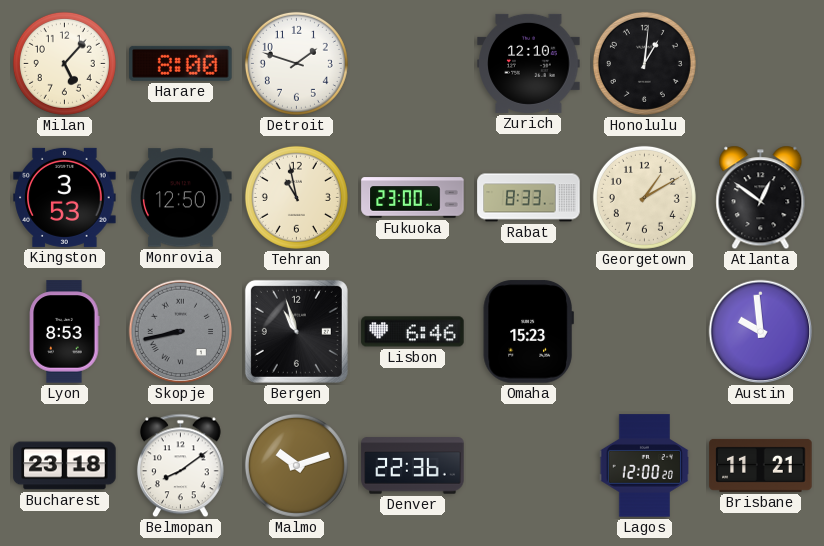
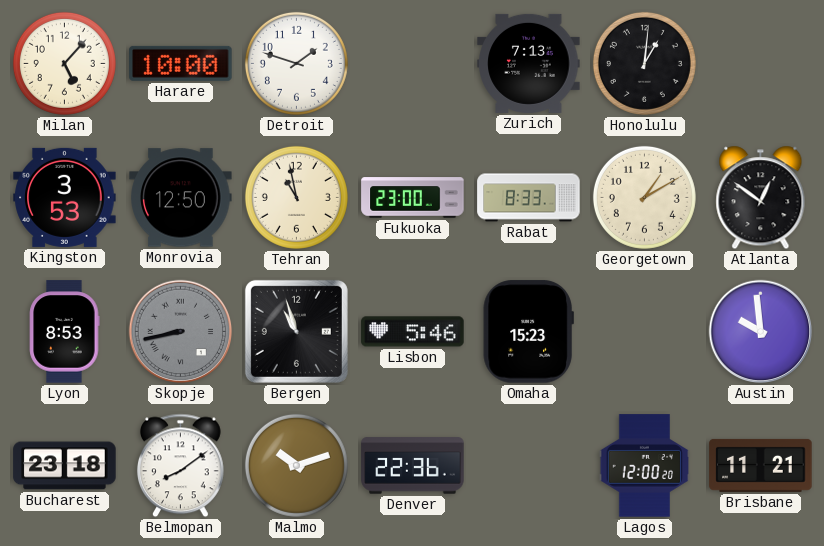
Harare: 8:00 -> 10:00
Zurich: 12:10 -> 7:13
Lisbon: 6:46 -> 5:46
